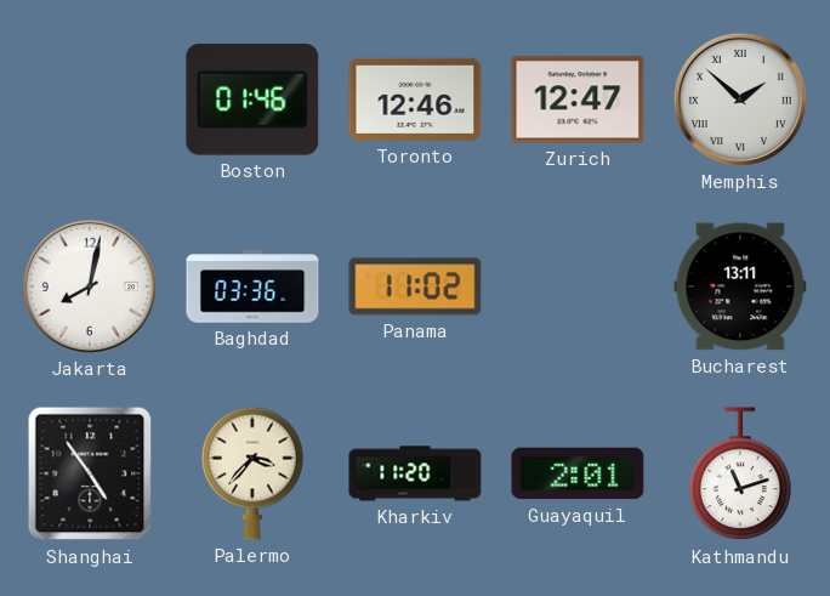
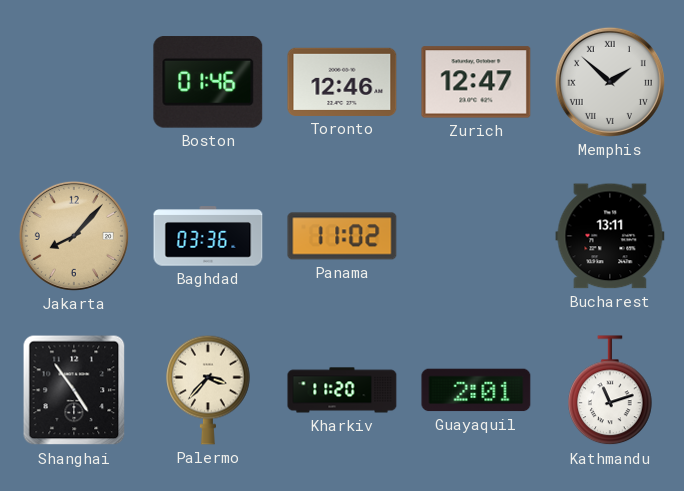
Jakarta: 8:02 -> 8:07
Jakarta dial: white -> champagne
